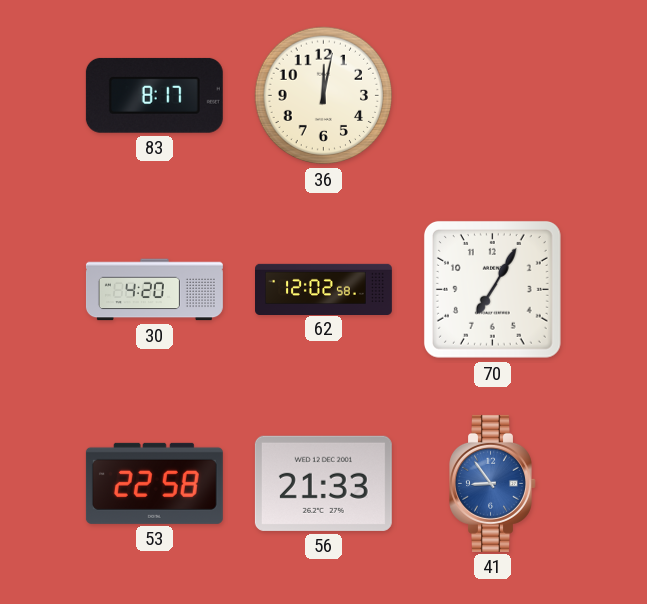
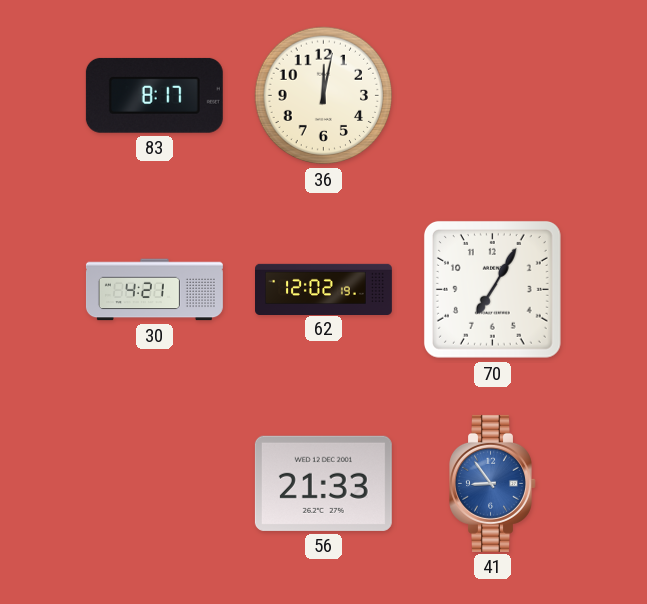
30: 4:20 -> 4:21
62: 12:02:58 -> 12:02:19
53: 22:58 -> none
